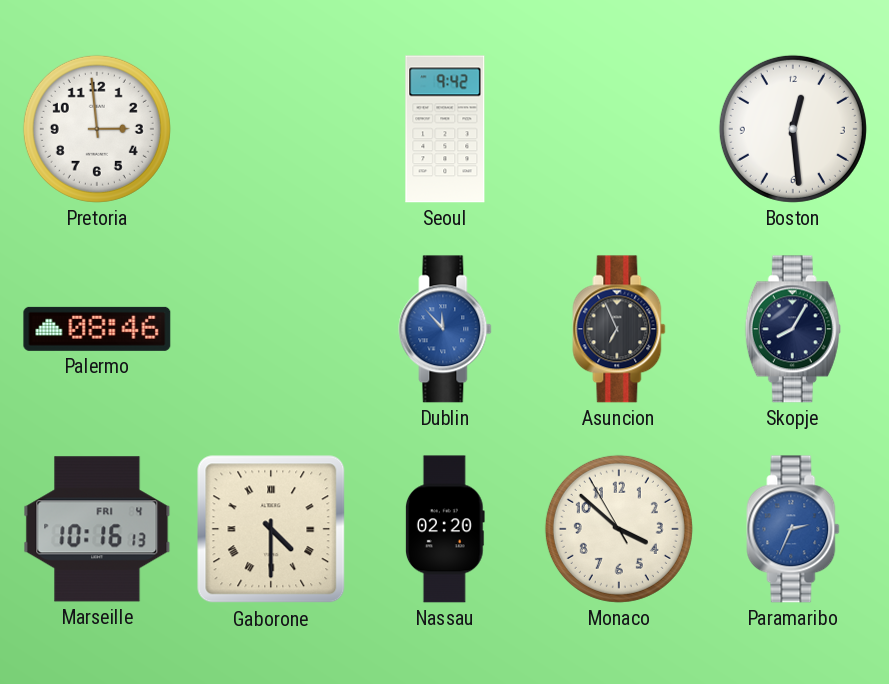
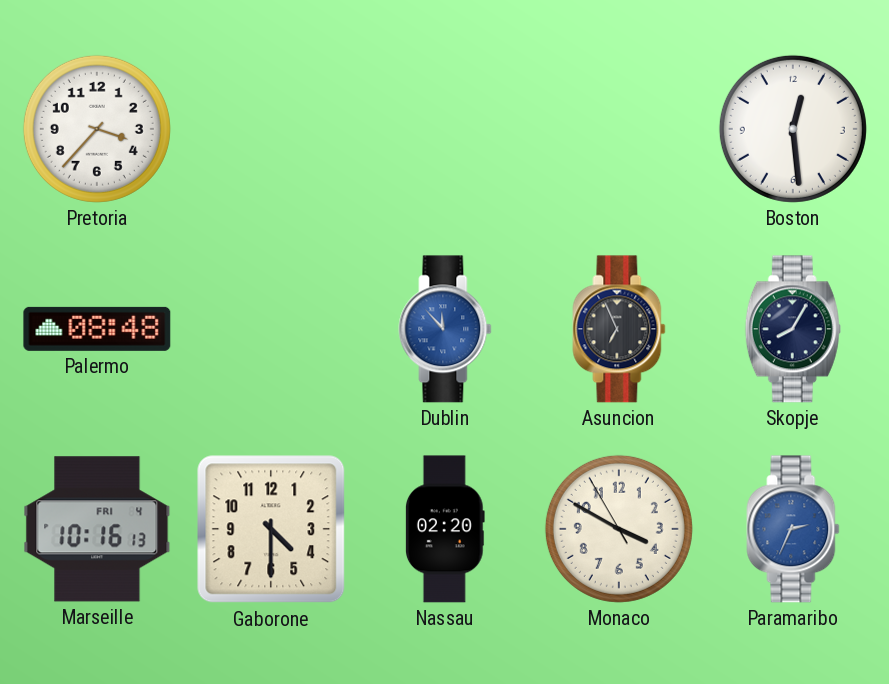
Pretoria: 2:59 -> 3:37
Seoul: 9:42 -> none
Palermo: 08:46 -> 08:48
Gaborone numerals: Roman -> Arabic
Monaco: 3:51 -> 3:49
